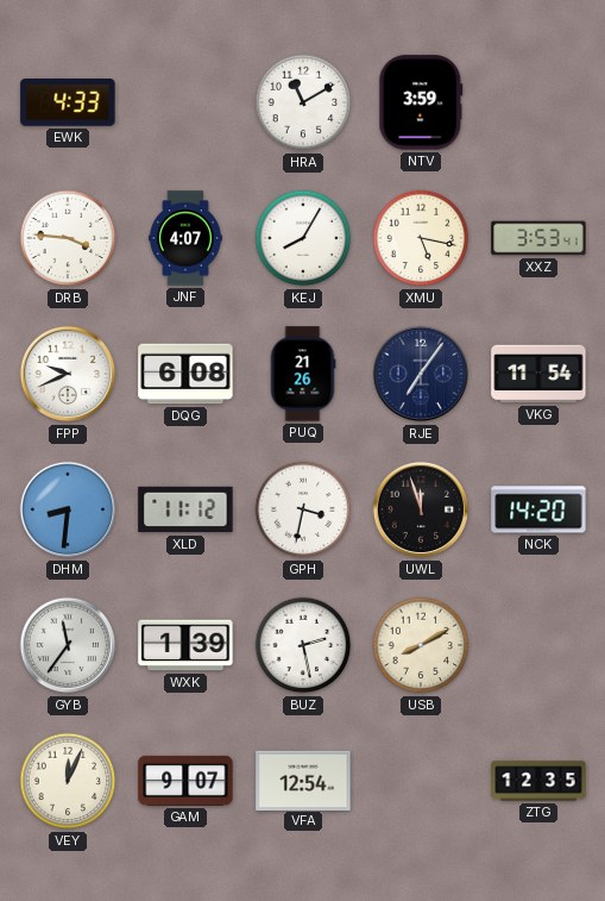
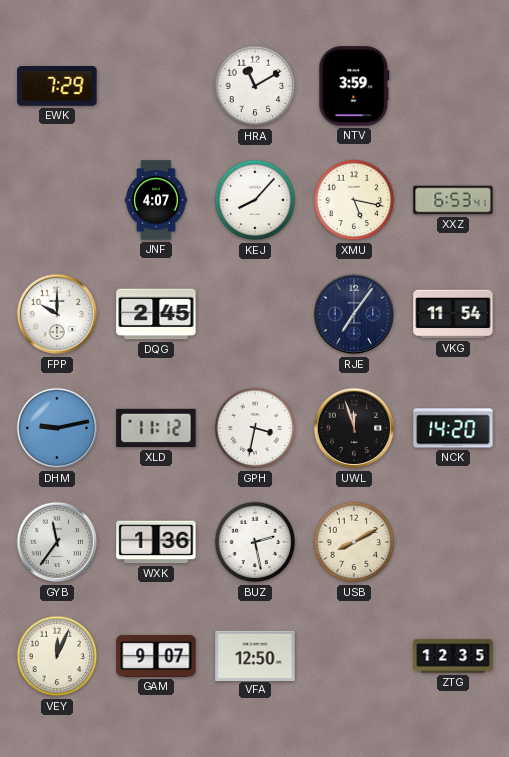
EWK: 4:33 -> 7:29
DRB: 3:46 -> none
KEJ: 8:05 -> 8:07
XXZ: 3:53 -> 6:53
FPP: 9:41 -> 10:00
DQG: 6:08 -> 2:45
PUQ: 21:26 -> none
DHM: 8:31 -> 9:13
WXK: 1:39 -> 1:36
VFA: 12:54 -> 12:50
